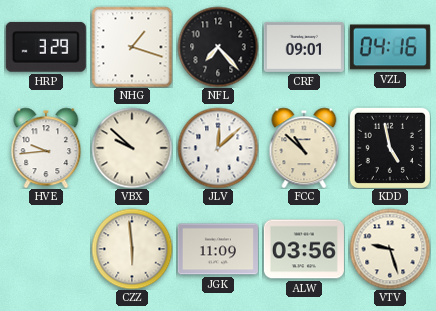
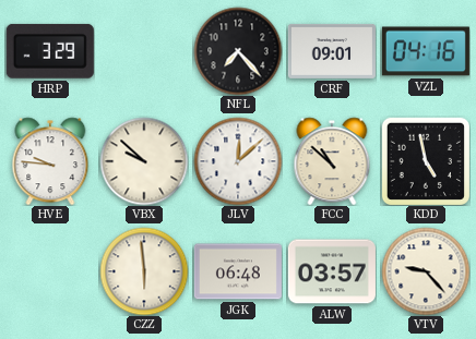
NHG: 1:18 -> none
HVE: 9:44 -> 9:46
JGK: 11:09 -> 06:48
ALW: 03:56 -> 03:57
VTV: 9:27 -> 9:23
